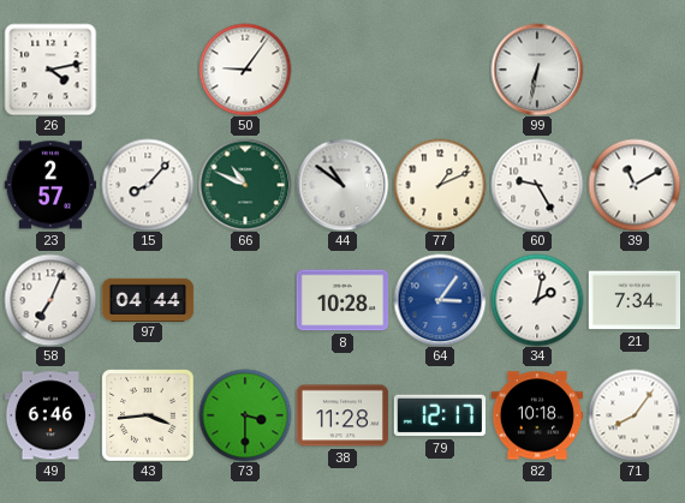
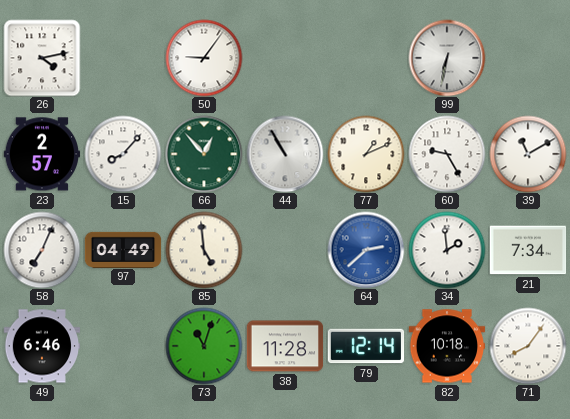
66: 10:49 -> 12:53
44: 10:51 -> 10:55
97: 04:44 -> 04:49
85: none -> 4:59
8: 10:28 -> none
64: 3:06 -> 2:38
34: 2:02 -> 1:59
43: 3:44 -> none
73: 3:30 -> 11:03
79: 12:17 -> 12:14
